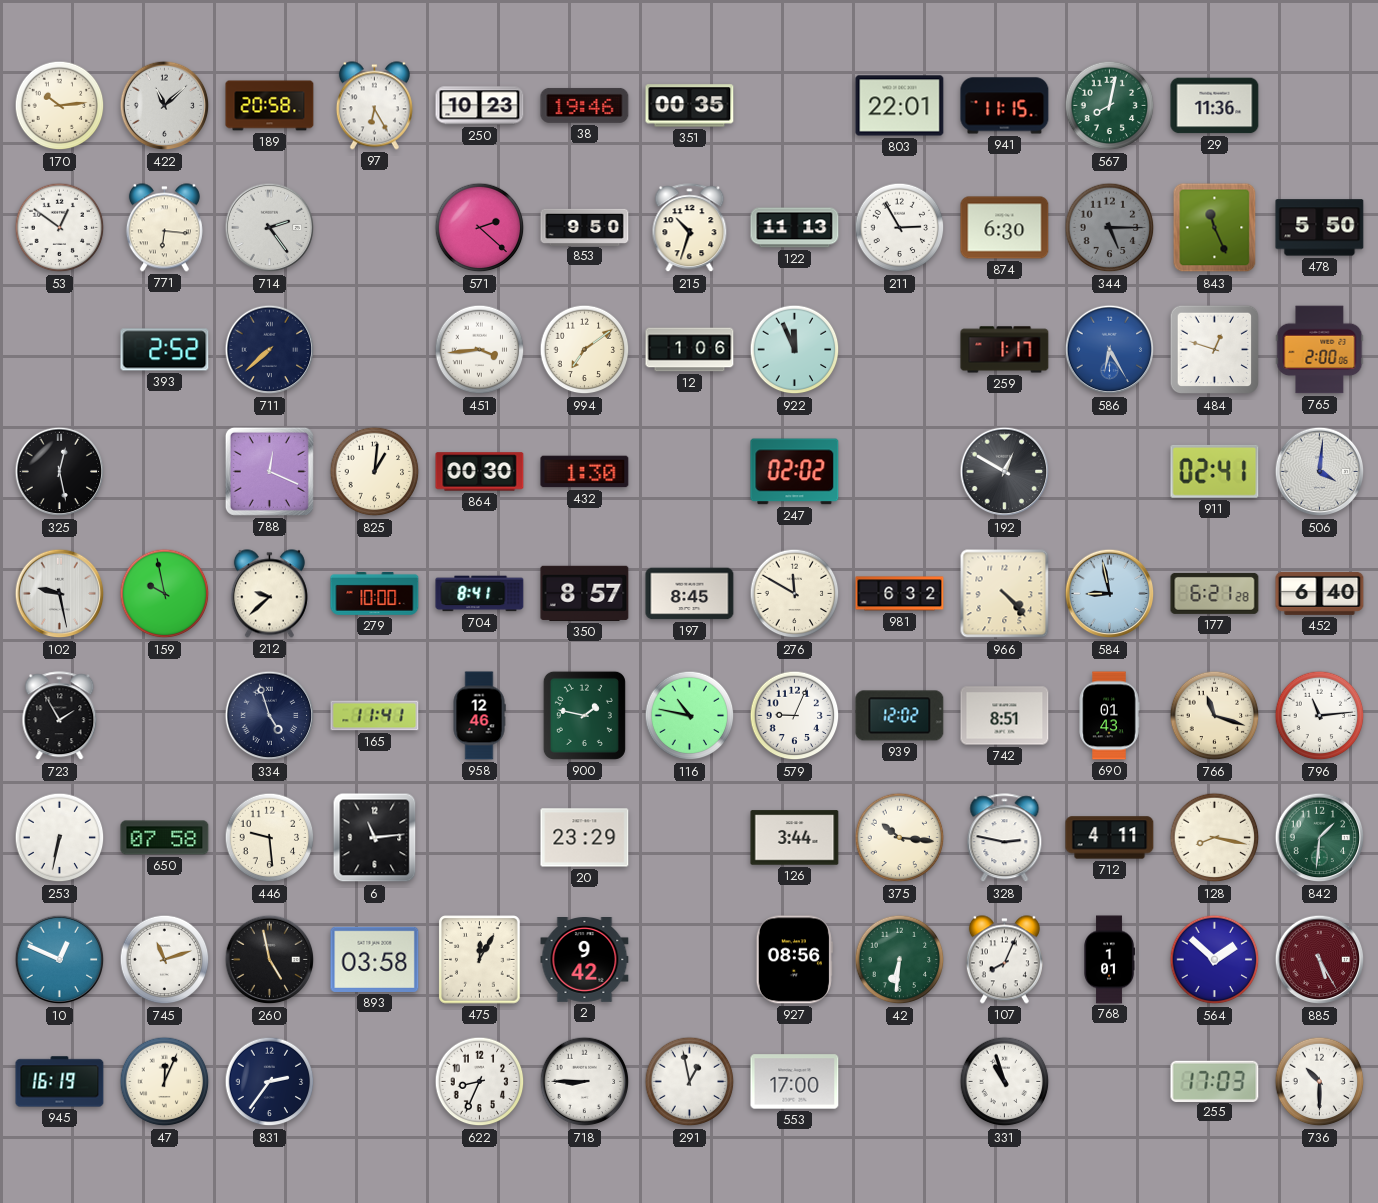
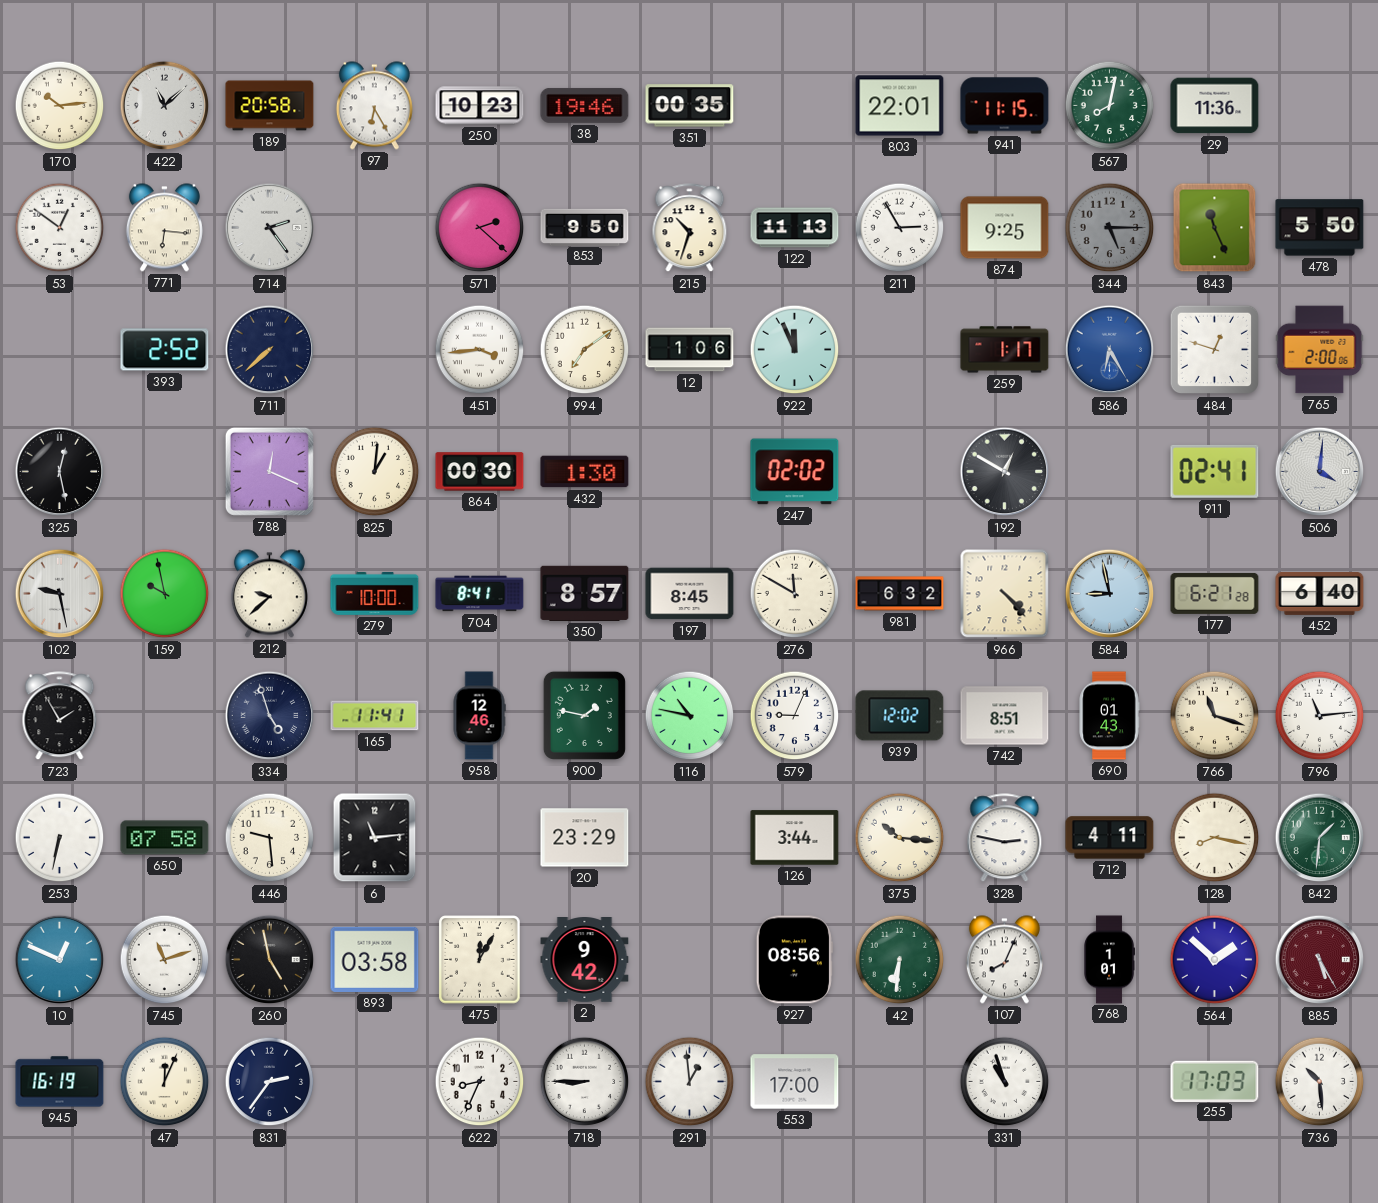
874: 6:30 -> 9:25
291: 12:58 -> 12:59
736: 10:30 -> 10:29
